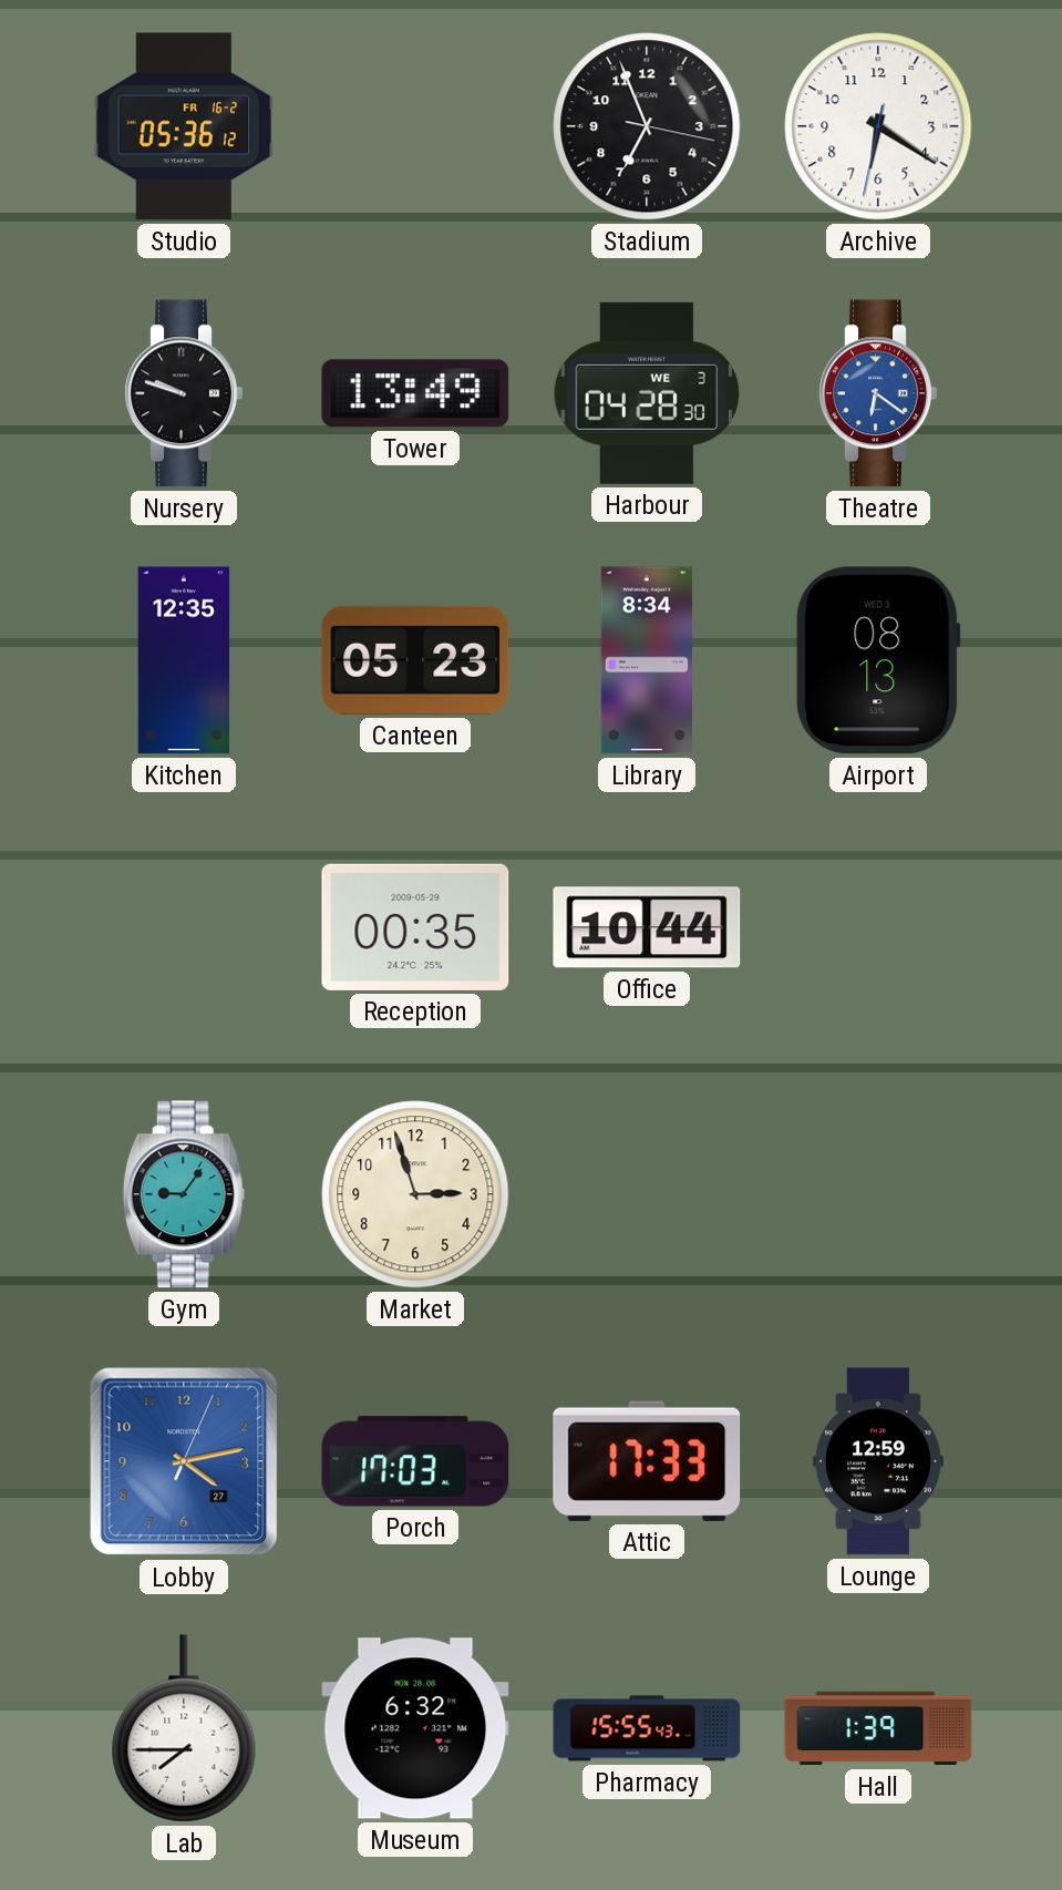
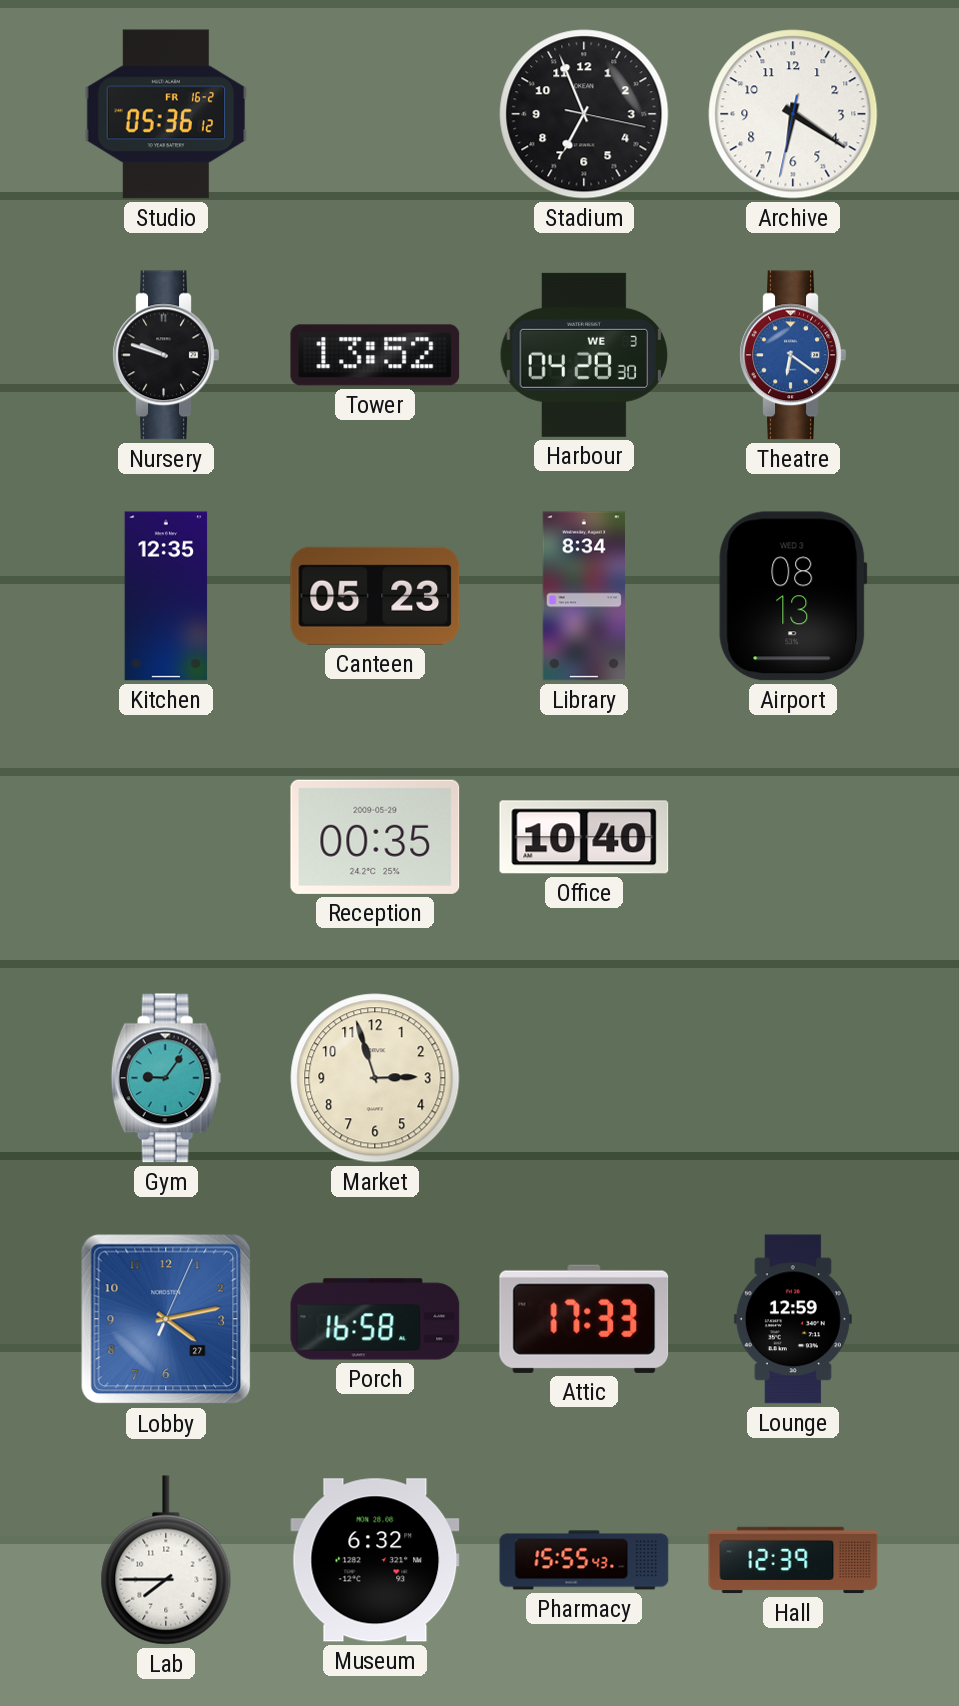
Tower: 13:49 -> 13:52
Office: 10:44 -> 10:40
Porch: 17:03 -> 16:58
Hall: 1:39 -> 12:39
